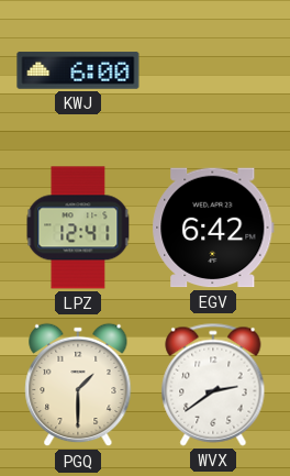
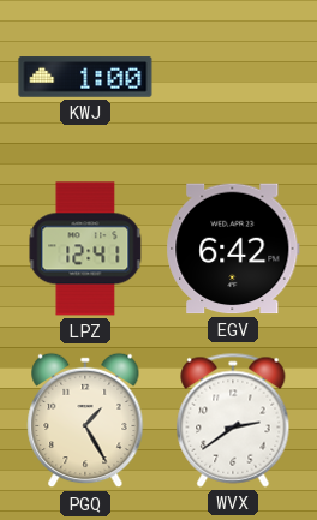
KWJ: 6:00 -> 1:00
PGQ: 1:30 -> 1:25
